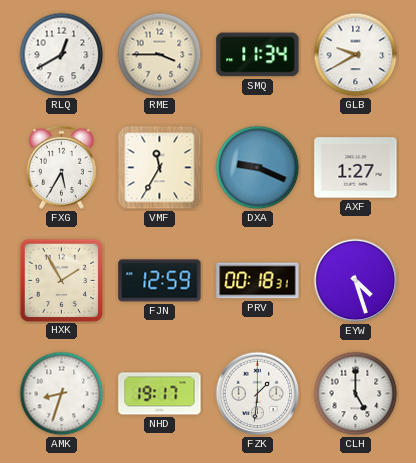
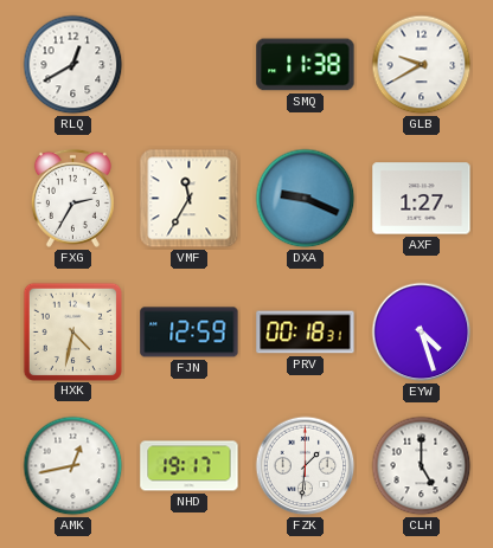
RME: 3:45 -> none
SMQ: 11:34 -> 11:38
FXG: 5:35 -> 2:35
HXK: 1:55 -> 4:32
AMK: 8:33 -> 12:43
